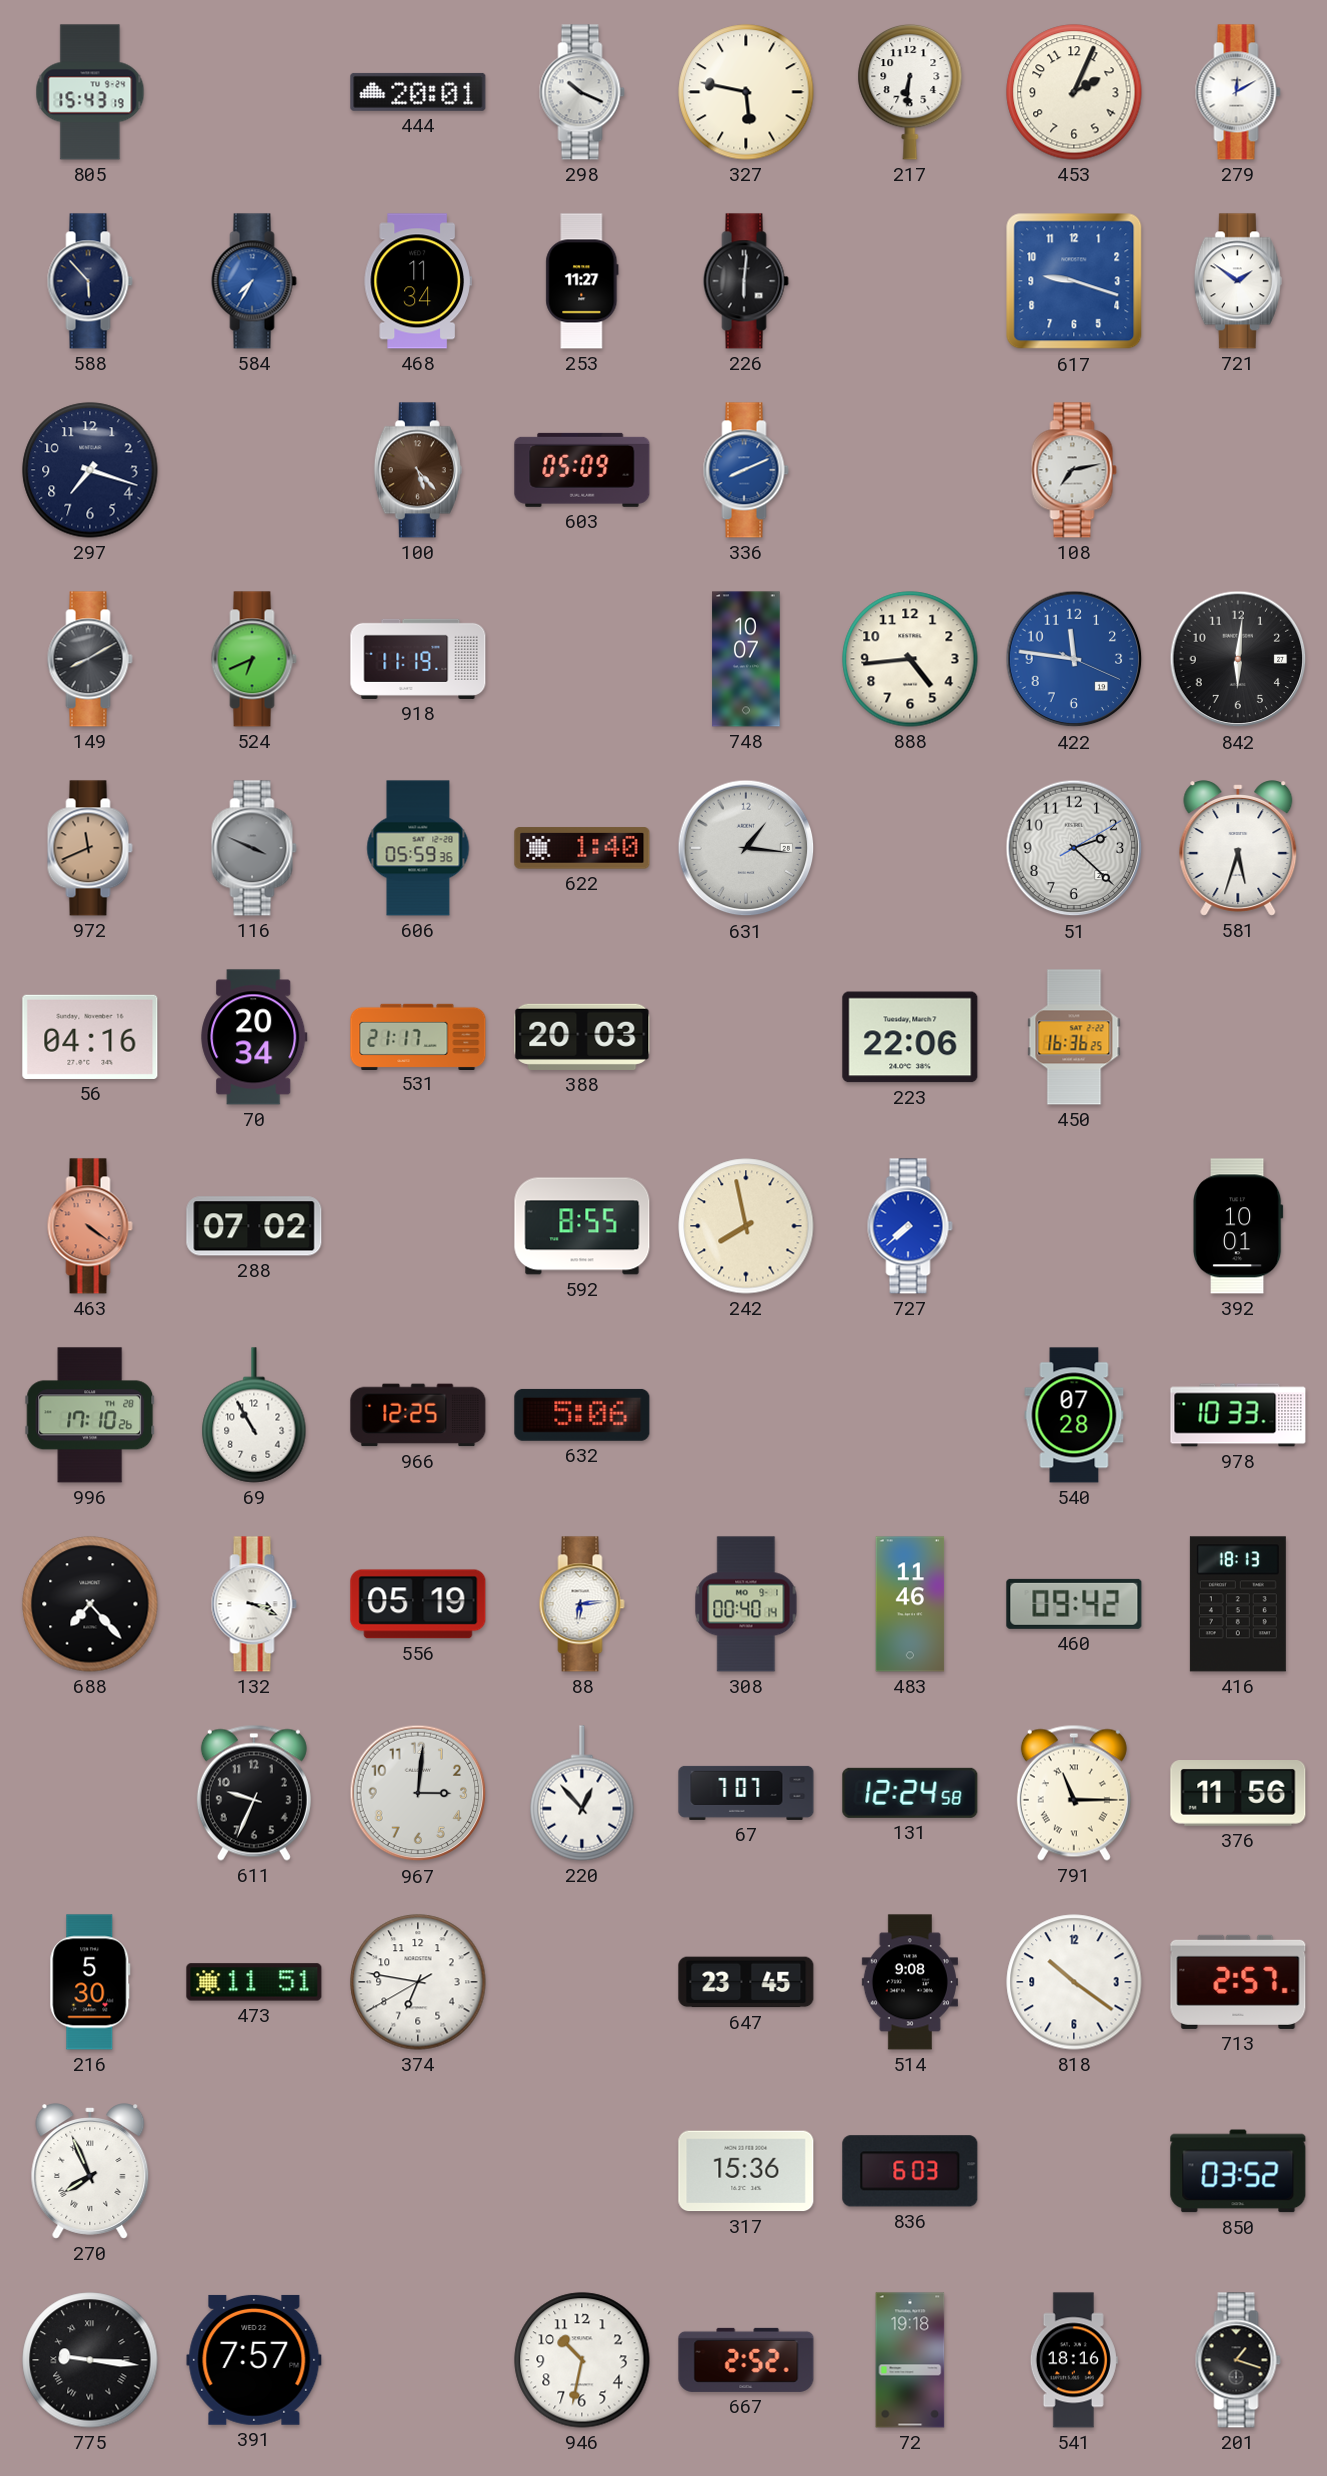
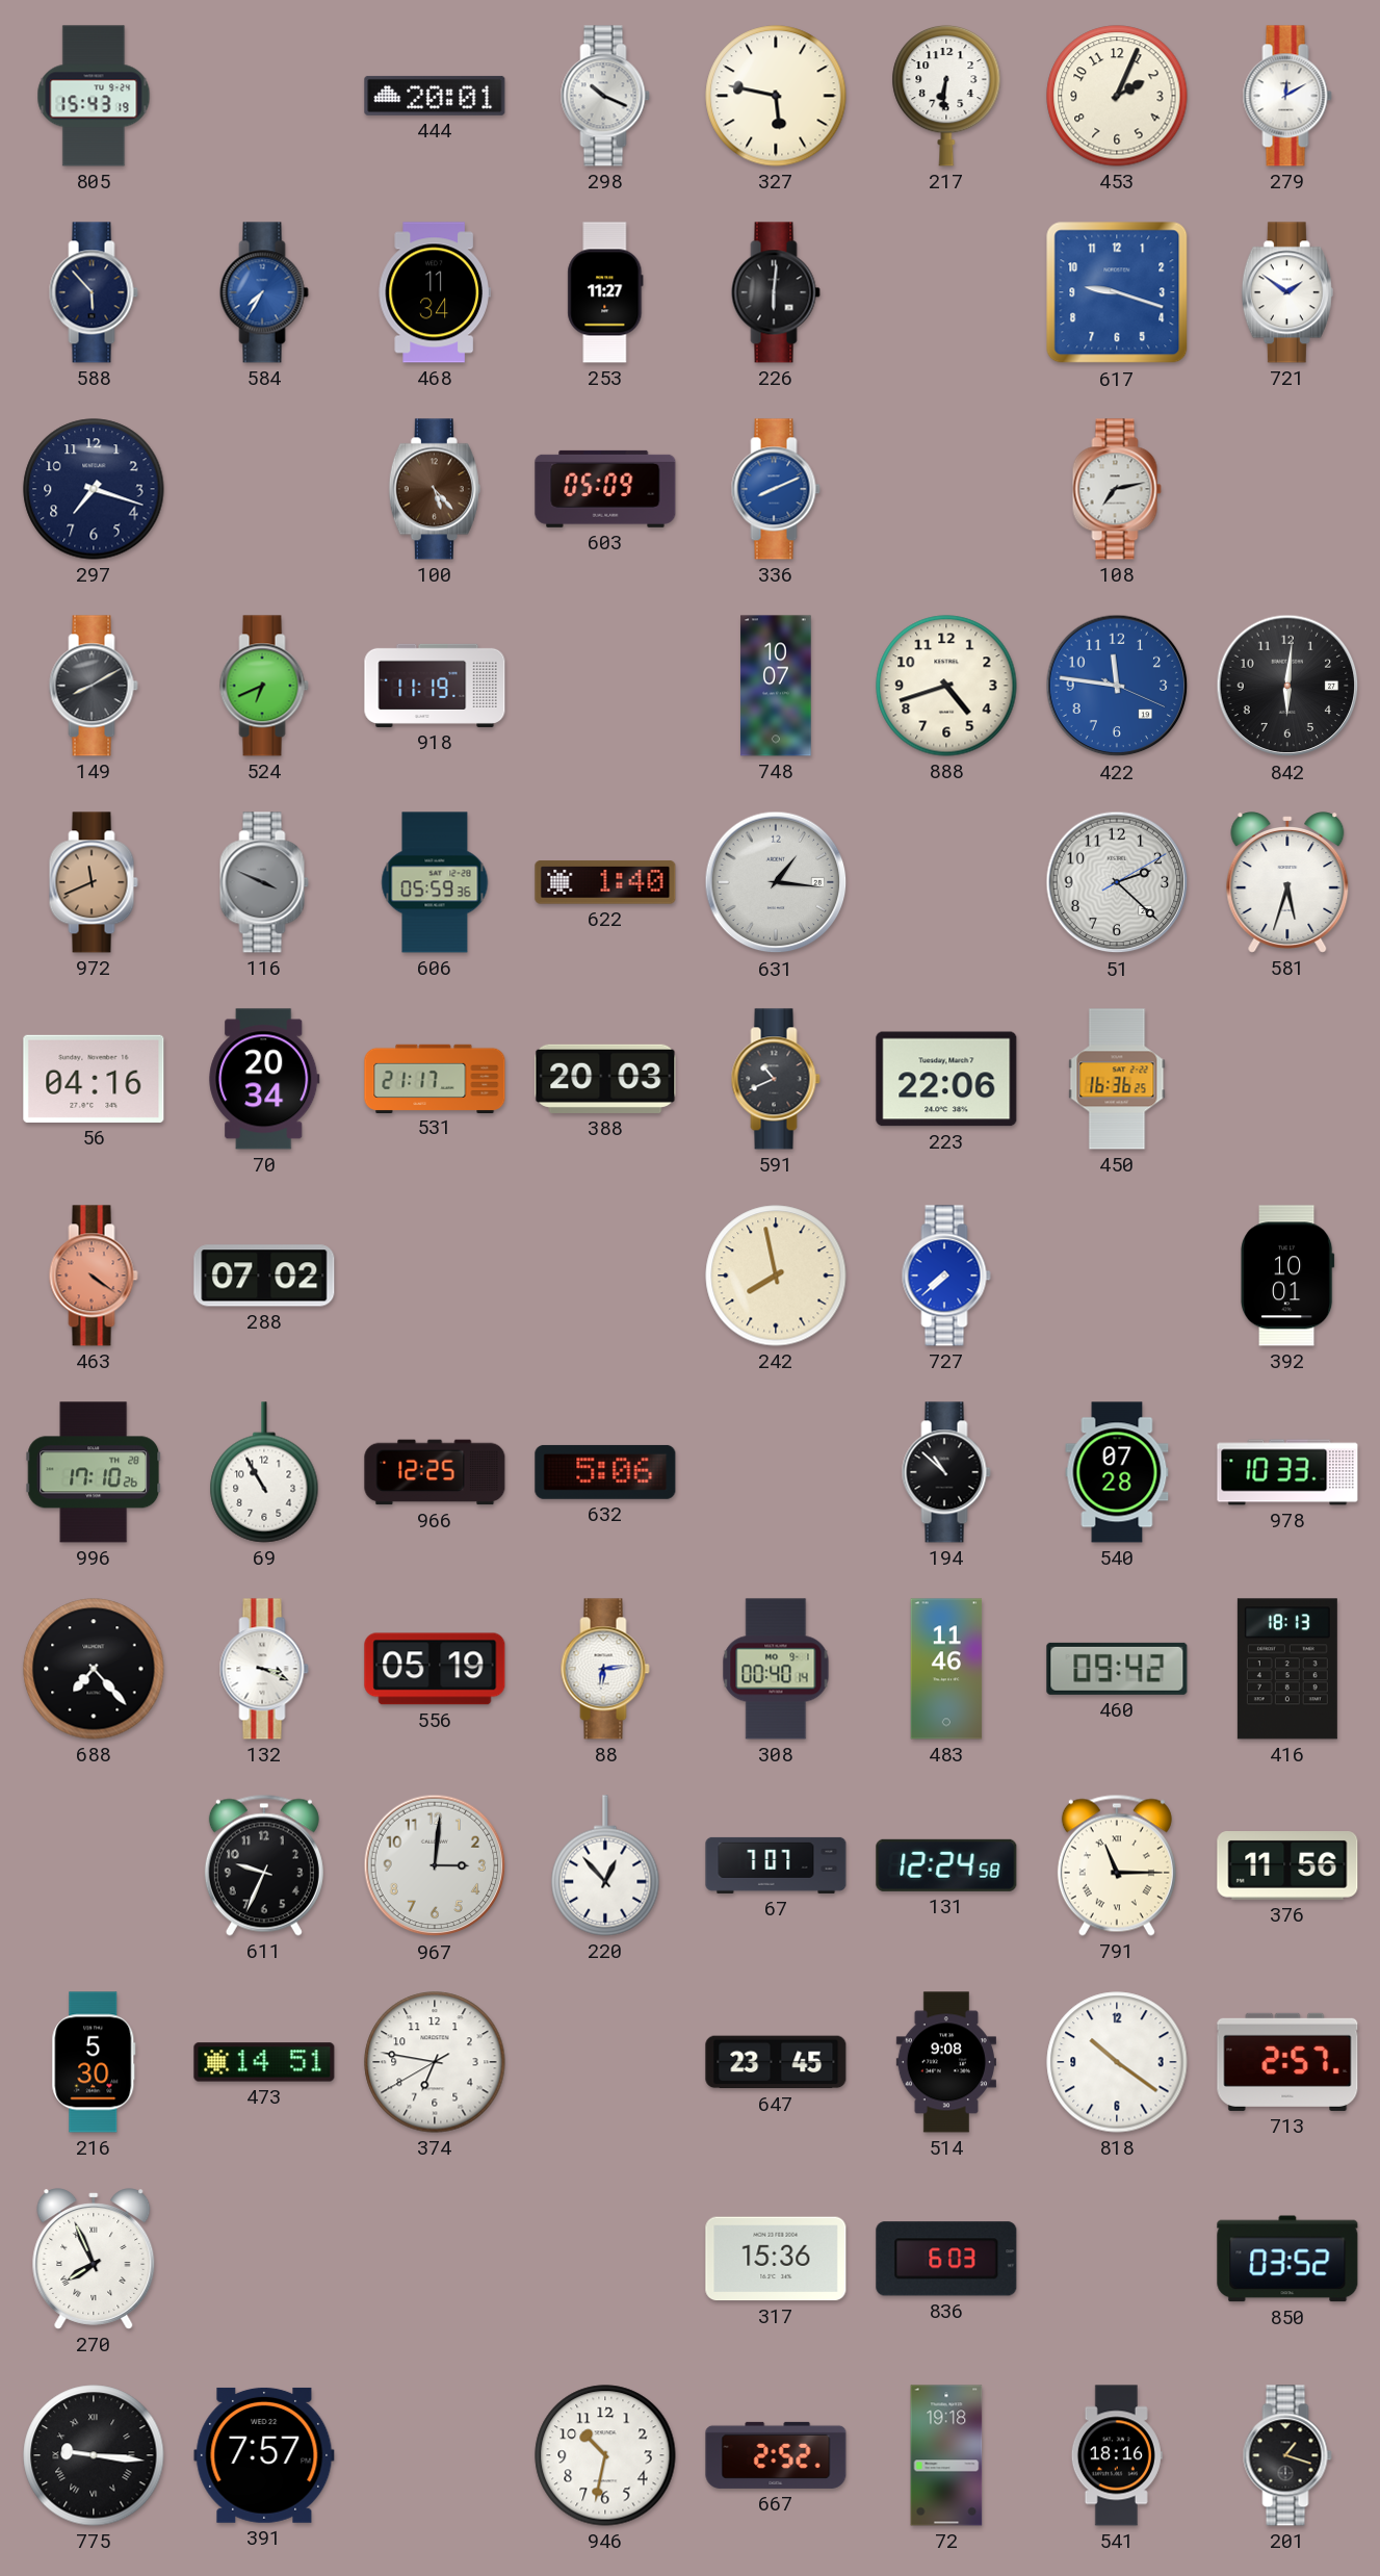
888: 4:44 -> 4:42
591: none -> 10:41
592: 8:55 -> none
194: none -> 10:52
473: 11:51 -> 14:51
